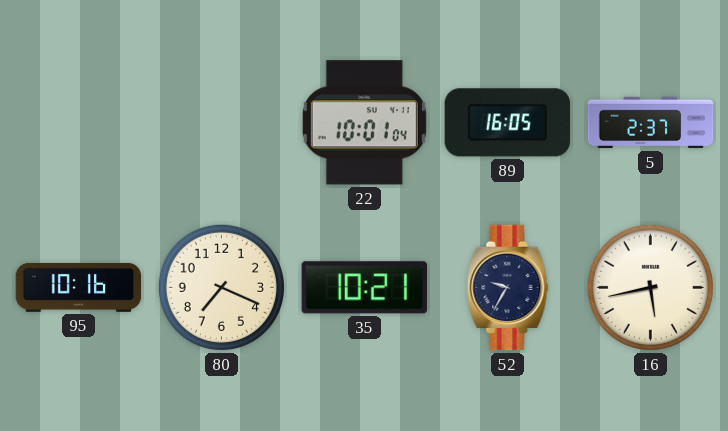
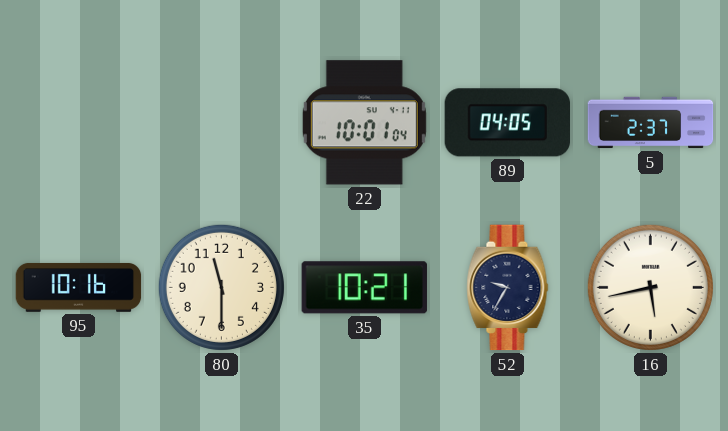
89: 16:05 -> 04:05
80: 7:19 -> 11:30
